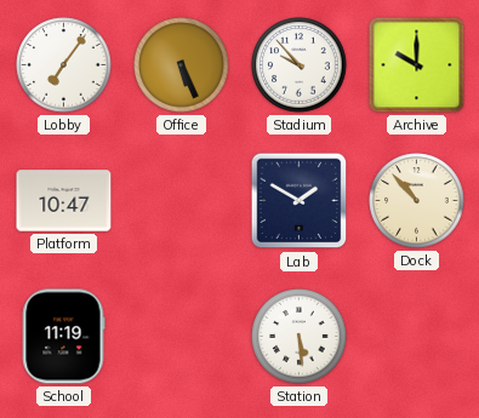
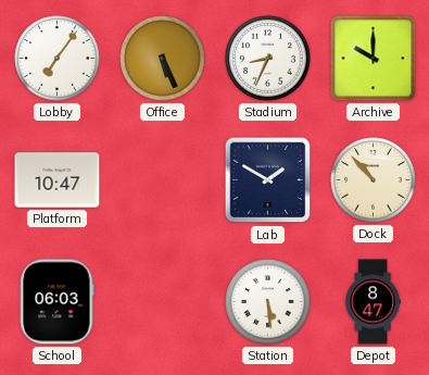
Stadium: 9:53 -> 8:34
School: 11:19 -> 06:03
Depot: none -> 8:47
